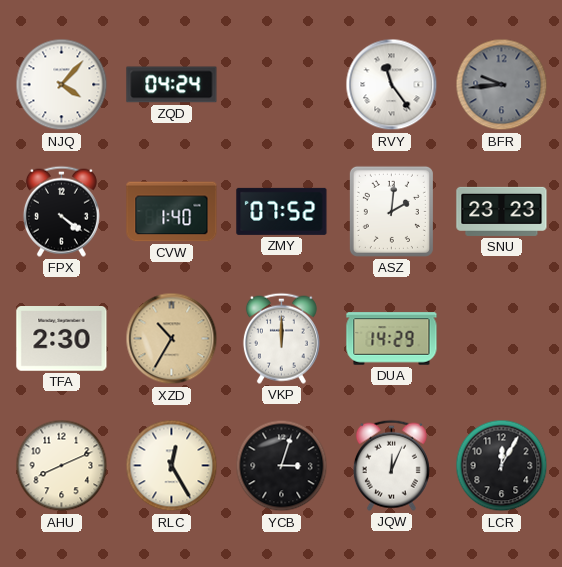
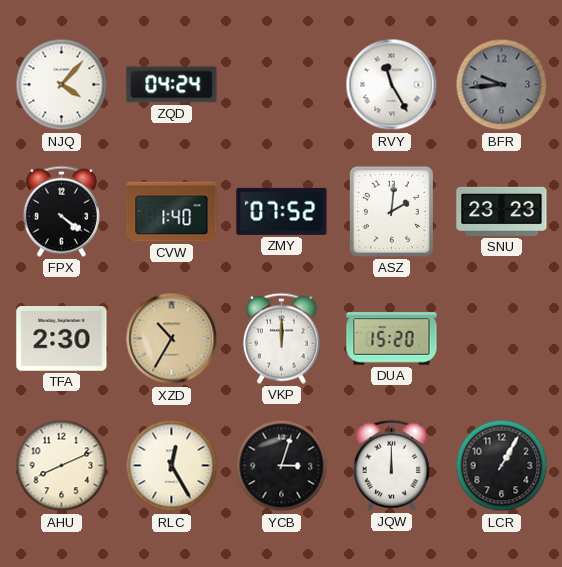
RVY: 11:24 -> 11:25
DUA: 14:29 -> 15:20
JQW: 12:04 -> 12:00
LCR: 12:05 -> 1:05
